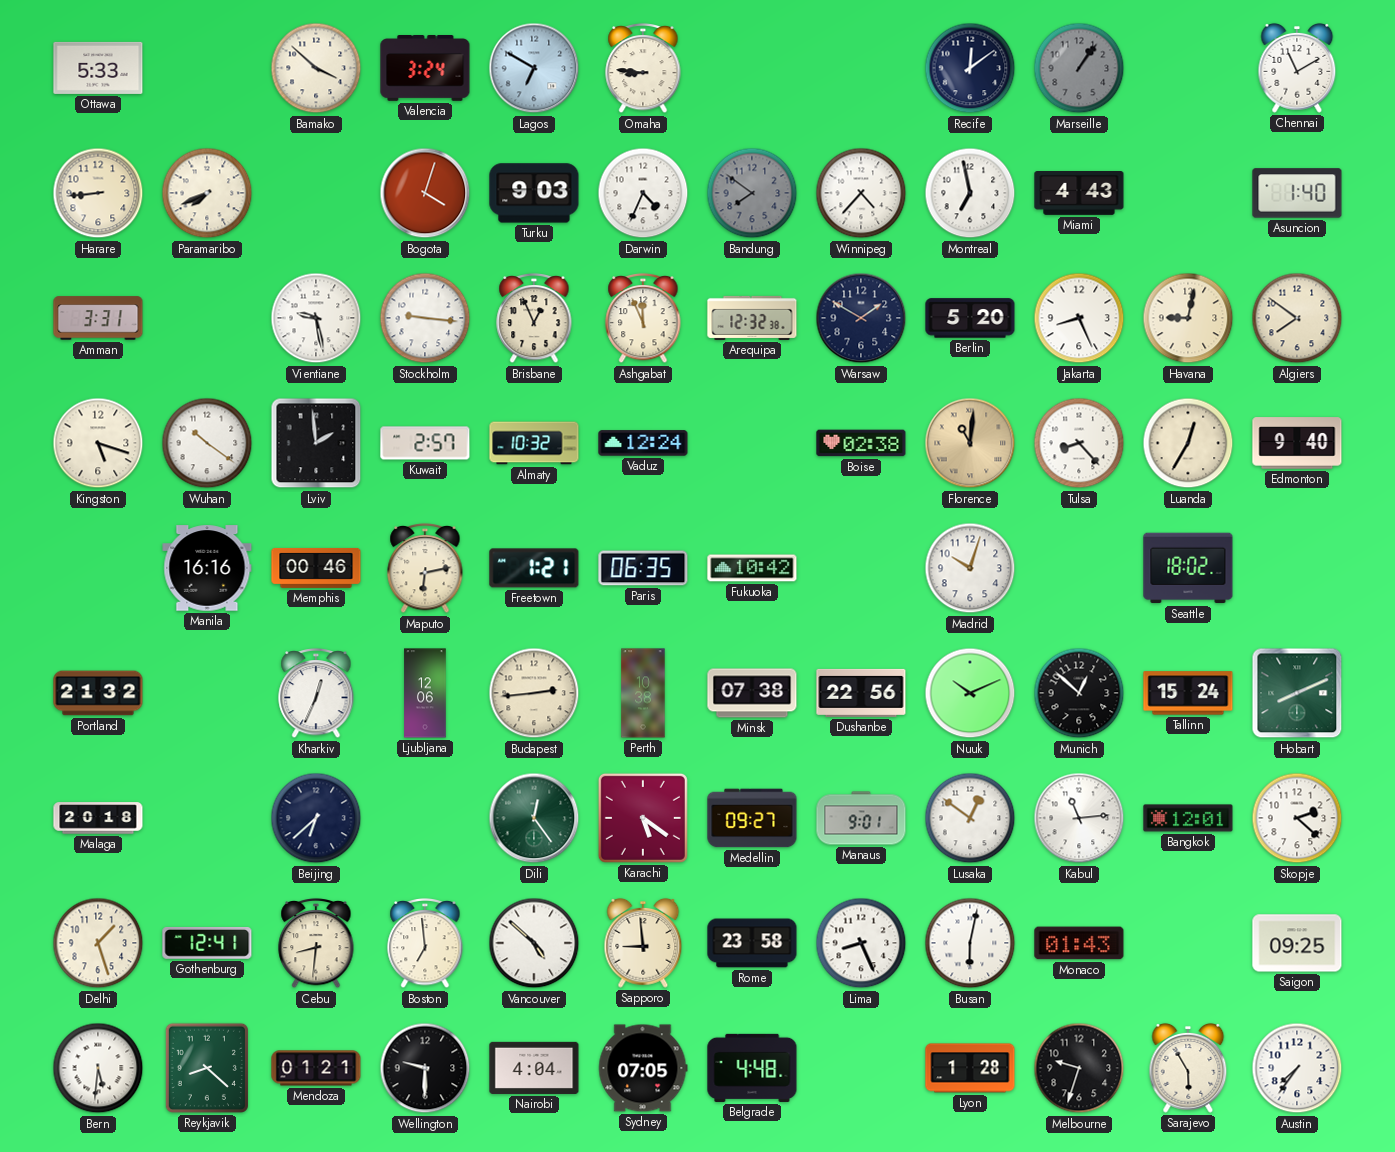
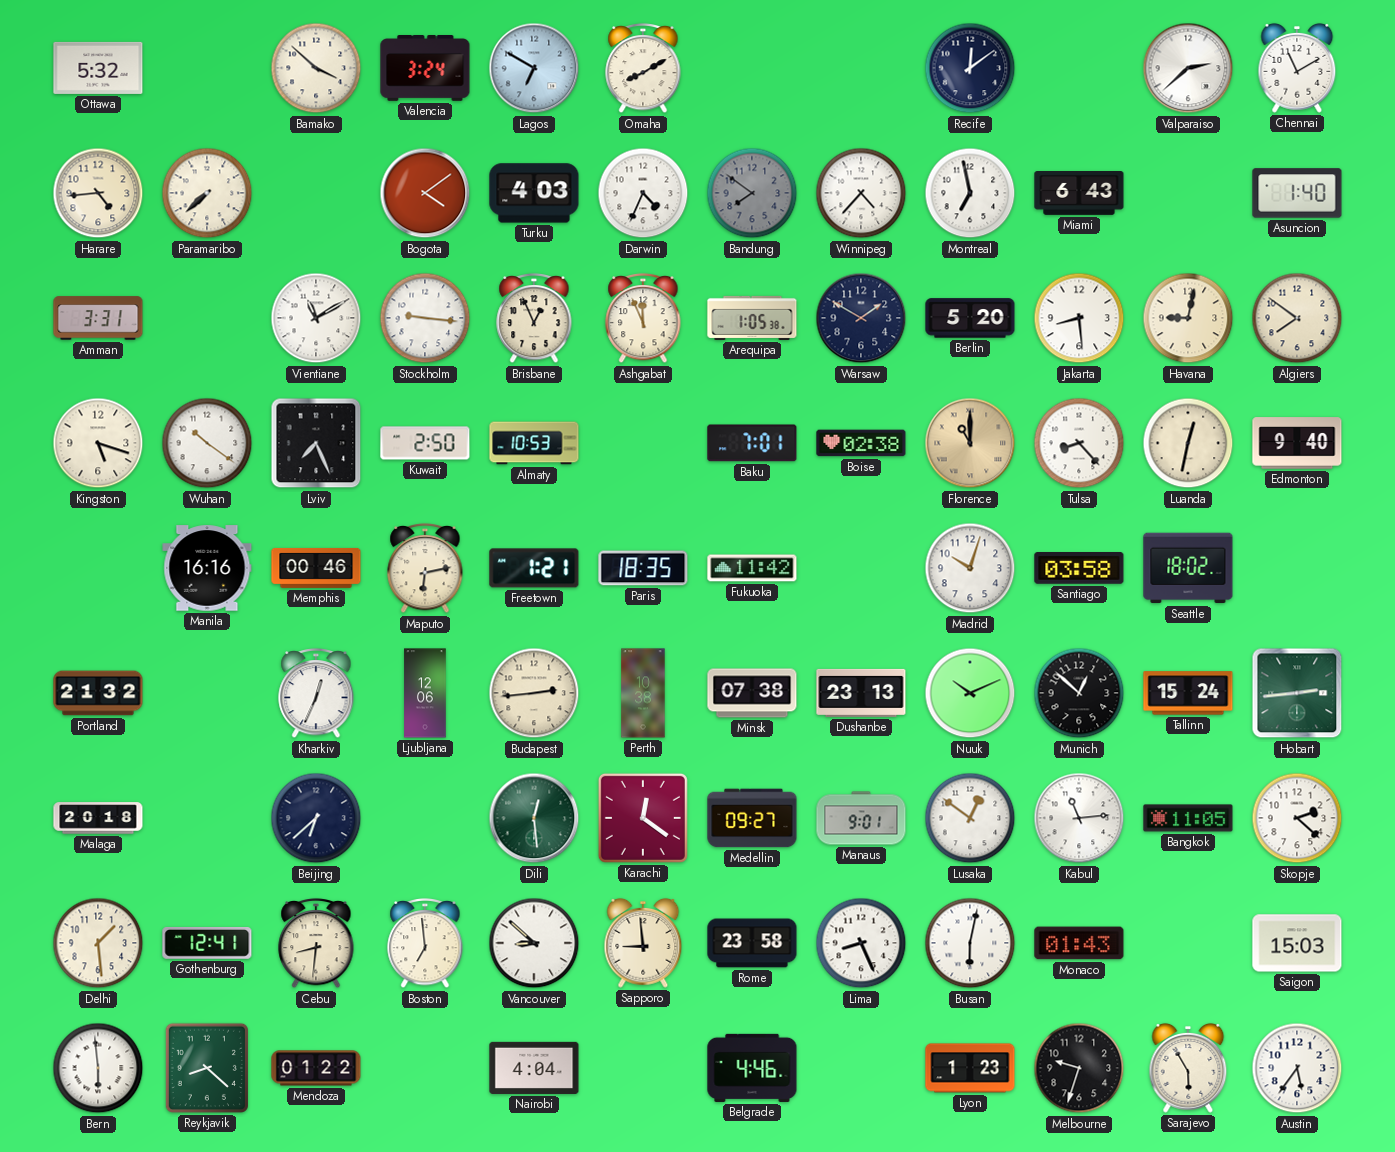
Ottawa: 5:33 -> 5:32
Omaha: 8:46 -> 8:10
Marseille: 1:06 -> none
Valparaiso: none -> 2:38
Harare: 8:44 -> 4:44
Paramaribo: 7:41 -> 7:38
Bogota: 4:03 -> 4:09
Turku: 9:03 -> 4:03
Miami: 4:43 -> 6:43
Vientiane: 9:28 -> 11:10
Arequipa: 12:32 -> 1:05
Jakarta: 8:26 -> 8:29
Lviv: 1:59 -> 7:26
Kuwait: 2:57 -> 2:50
Almaty: 10:32 -> 10:53
Vaduz: 12:24 -> none
Baku: none -> 7:01
Florence: 11:01 -> 11:00
Luanda: 12:35 -> 12:32
Paris: 06:35 -> 18:35
Fukuoka: 10:42 -> 11:42
Santiago: none -> 03:58
Dushanbe: 22:56 -> 23:13
Hobart: 8:11 -> 2:44
Dili: 12:24 -> 12:29
Karachi: 5:21 -> 12:21
Bangkok: 12:01 -> 11:05
Delhi: 1:27 -> 1:29
Vancouver: 4:52 -> 8:52
Saigon: 09:25 -> 15:03
Bern: 5:31 -> 5:59
Mendoza: 01:21 -> 01:22
Wellington: 9:30 -> none
Sydney: 07:05 -> none
Belgrade: 4:48 -> 4:46
Lyon: 1:28 -> 1:23
Austin: 7:36 -> 5:36
